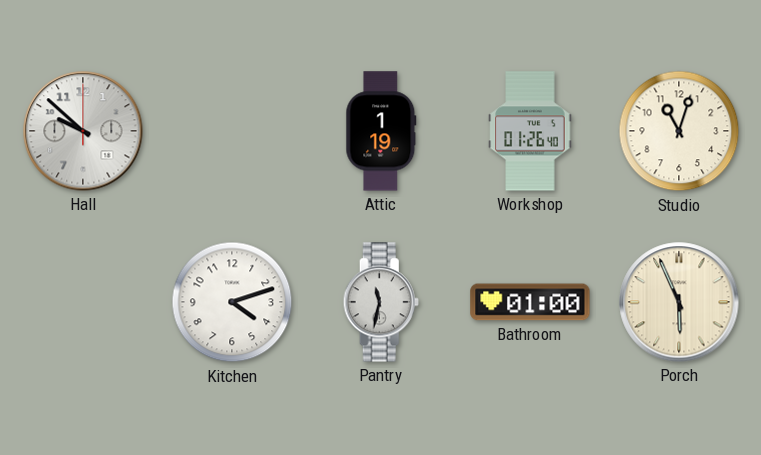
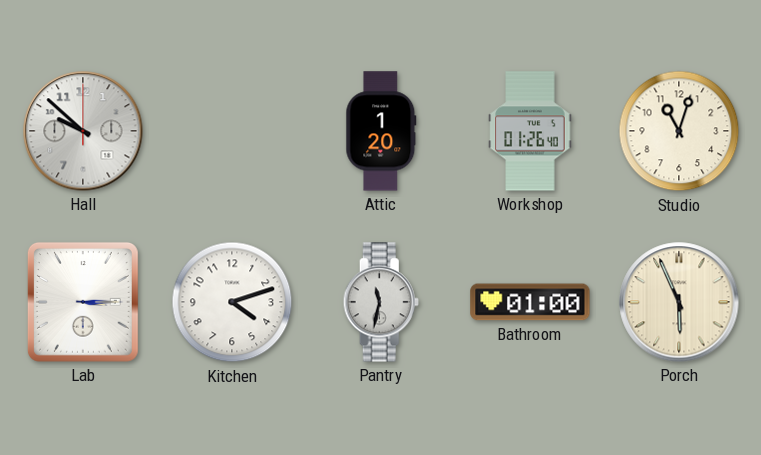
Attic: 1:19 -> 1:20
Lab: none -> 3:15
